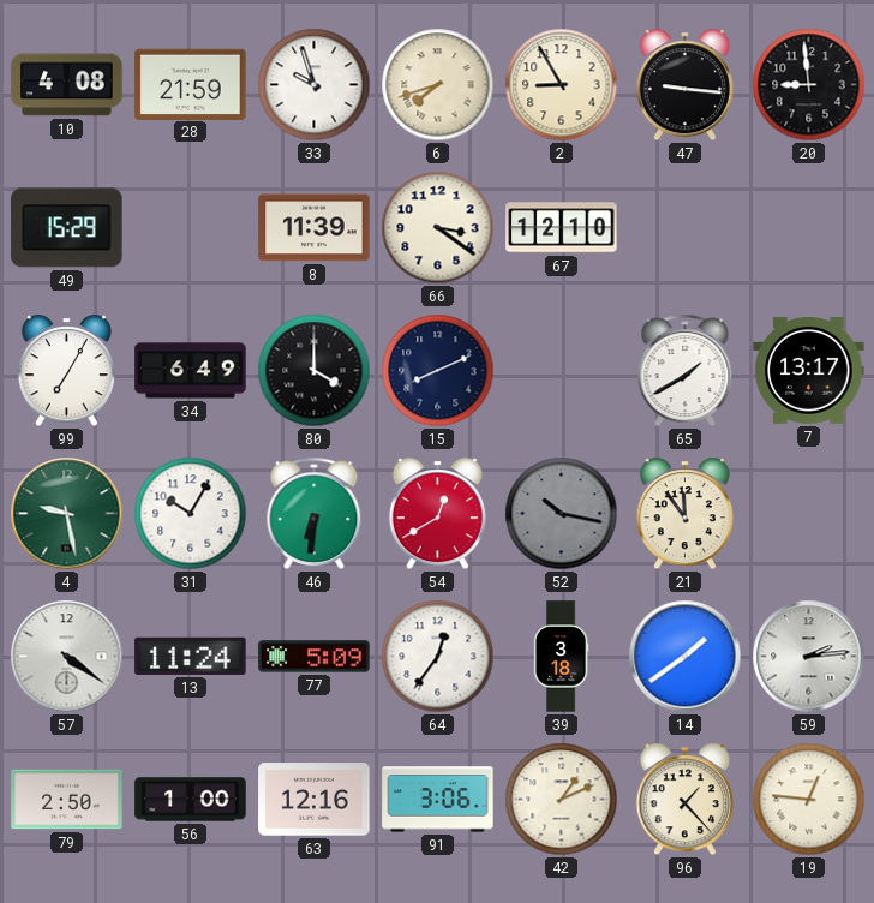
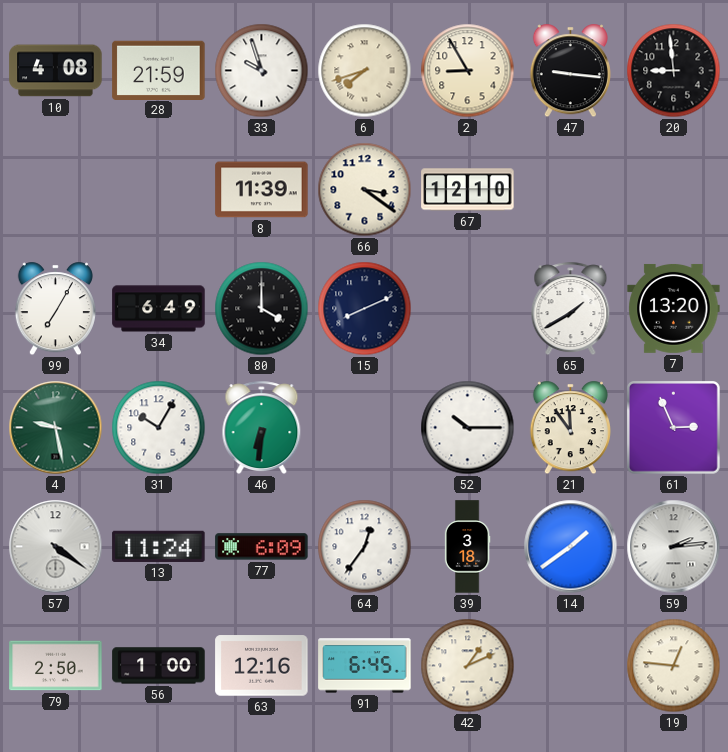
49: 15:29 -> none
7: 13:17 -> 13:20
54: 12:40 -> none
52: 10:17 -> 10:15
52 dial: grey -> white
61: none -> 2:56
77: 5:09 -> 6:09
91: 3:06 -> 6:45
96: 1:23 -> none
